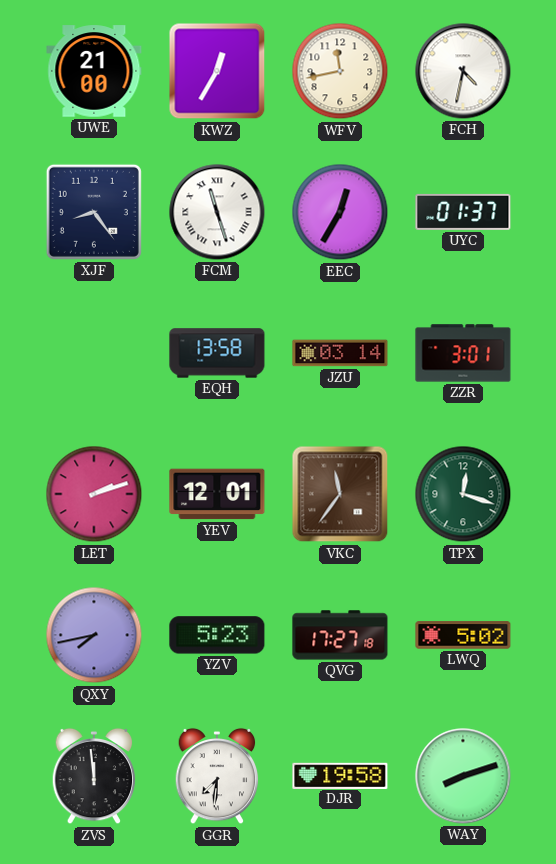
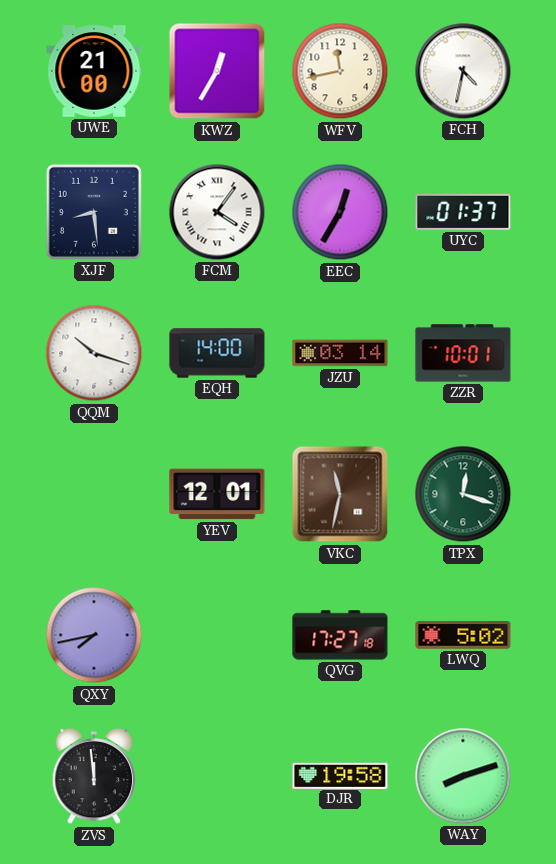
XJF: 8:24 -> 8:29
FCM: 11:27 -> 4:06
QQM: none -> 10:18
EQH: 13:58 -> 14:00
ZZR: 3:01 -> 10:01
LET: 2:12 -> none
VKC: 11:36 -> 11:32
YZV: 5:23 -> none
GGR: 7:31 -> none
